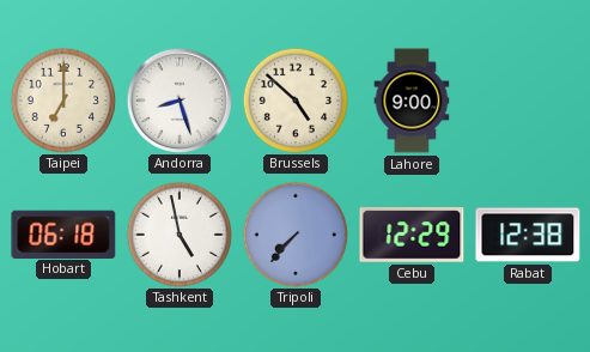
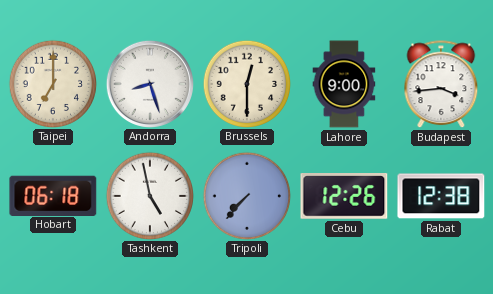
Brussels: 4:52 -> 12:30
Budapest: none -> 3:44
Cebu: 12:29 -> 12:26
